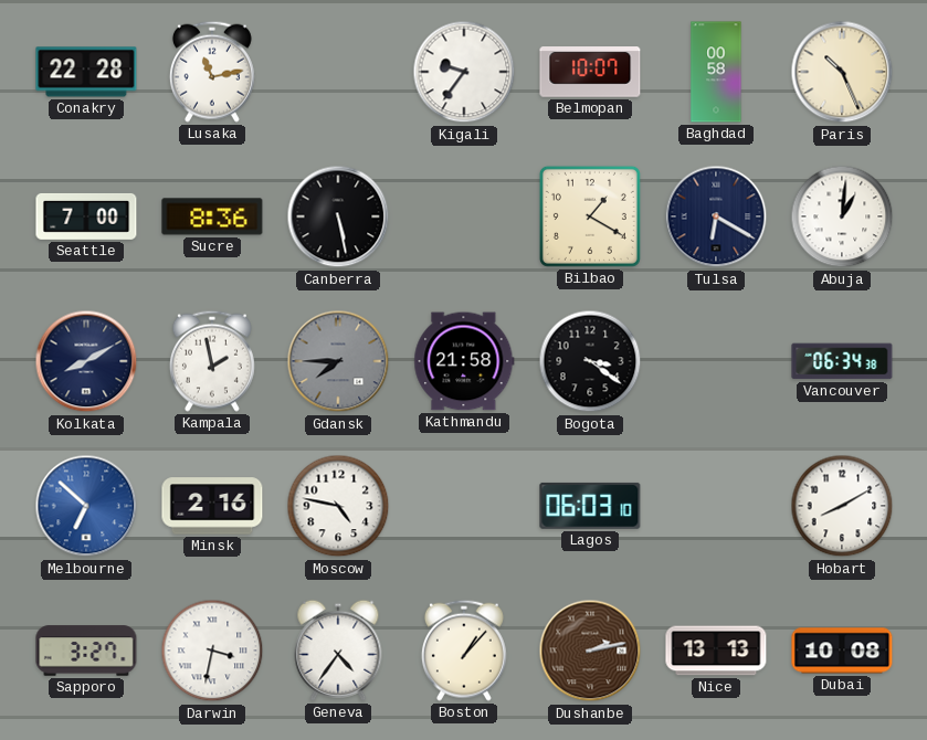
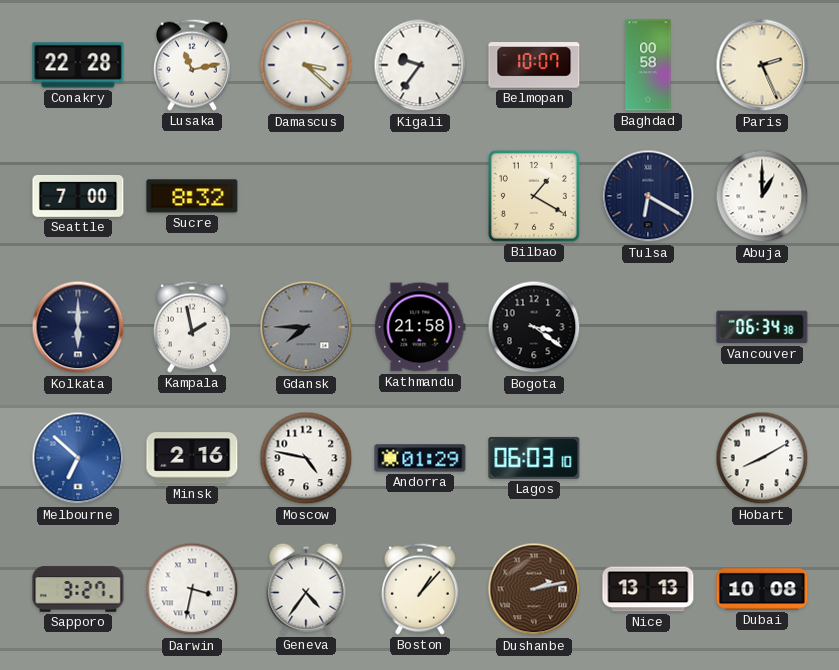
Damascus: none -> 3:22
Paris: 10:26 -> 2:26
Sucre: 8:36 -> 8:32
Canberra: 5:28 -> none
Abuja: 1:01 -> 1:00
Kolkata: 8:10 -> 6:00
Andorra: none -> 01:29
